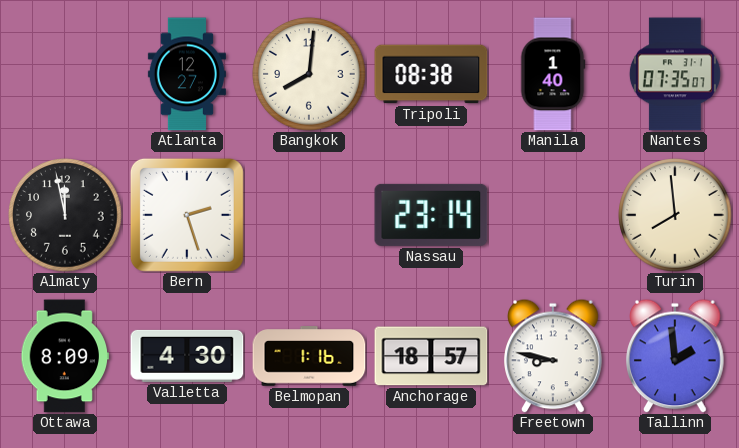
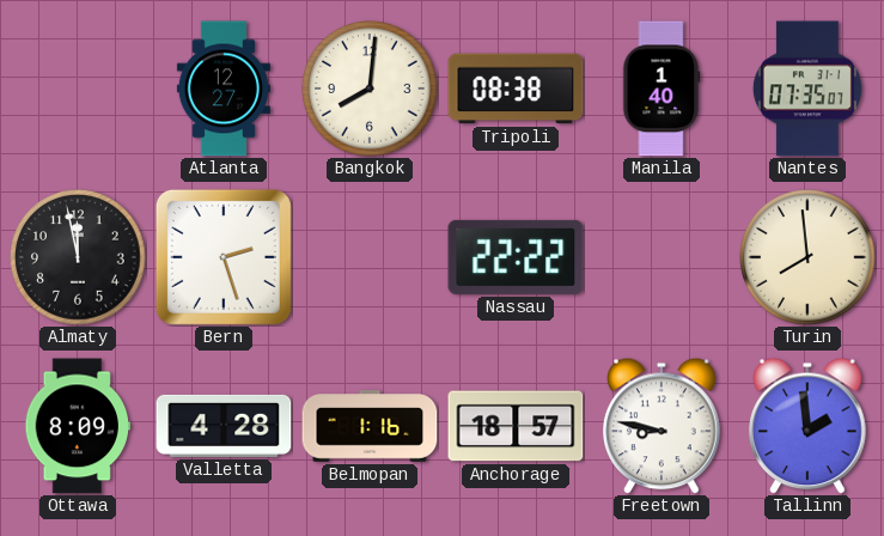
Nassau: 23:14 -> 22:22
Valletta: 4:30 -> 4:28
